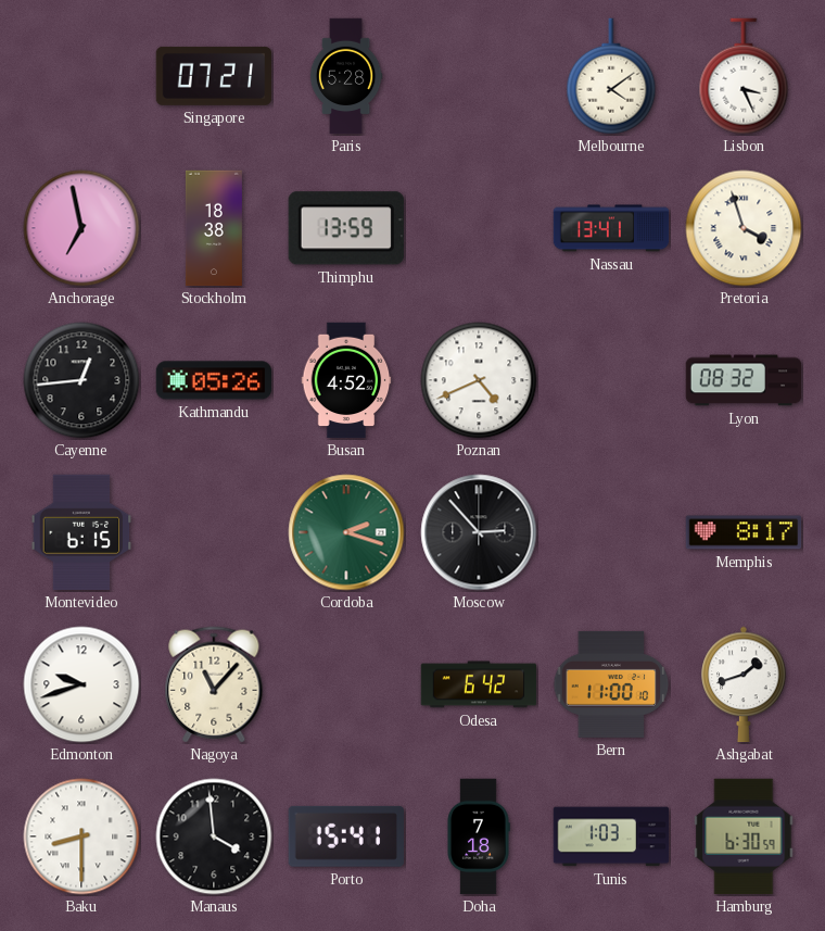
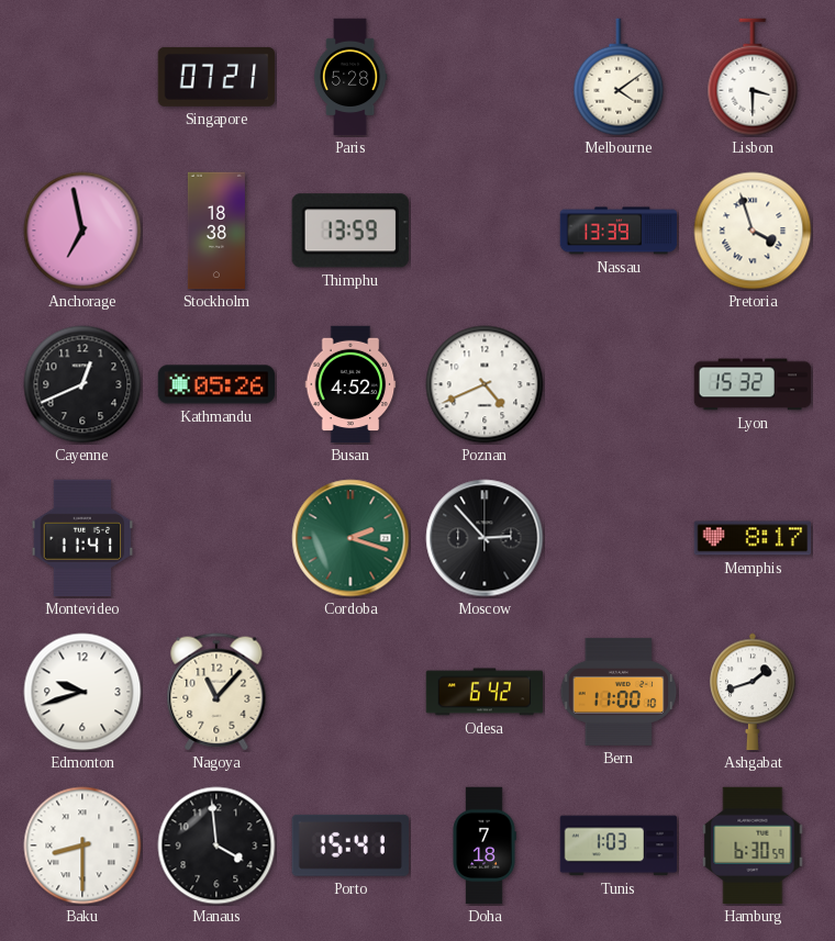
Lisbon: 3:26 -> 3:30
Nassau: 13:41 -> 13:39
Cayenne: 12:44 -> 12:41
Lyon: 08:32 -> 15:32
Montevideo: 6:15 -> 11:41
